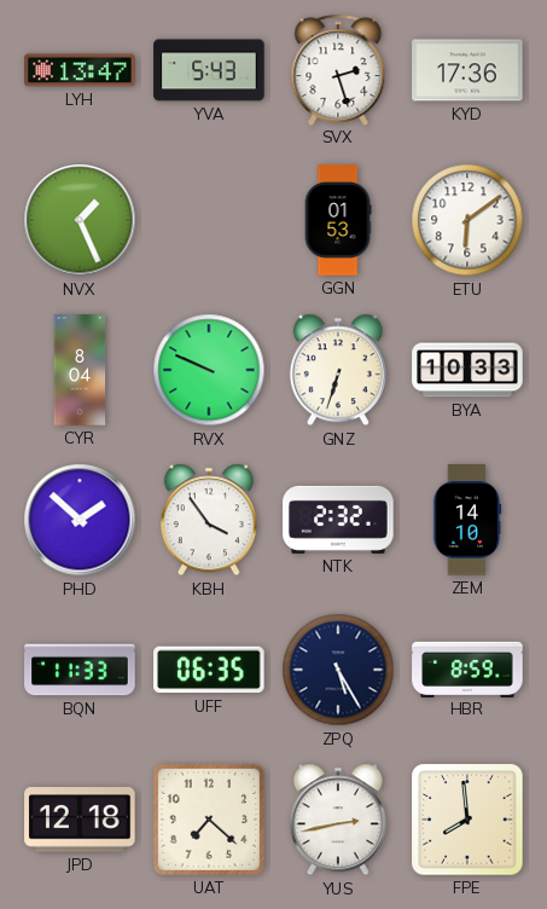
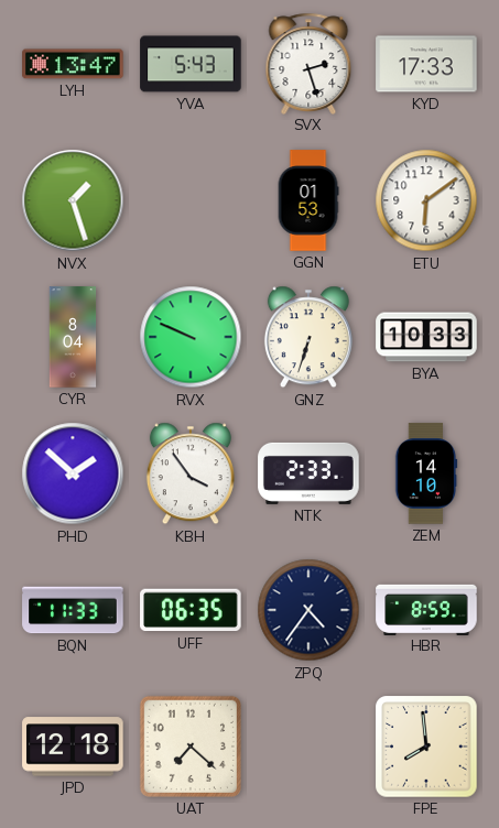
KYD: 17:36 -> 17:33
NVX: 1:26 -> 1:27
NTK: 2:32 -> 2:33
ZPQ: 5:25 -> 4:36
YUS: 2:43 -> none
